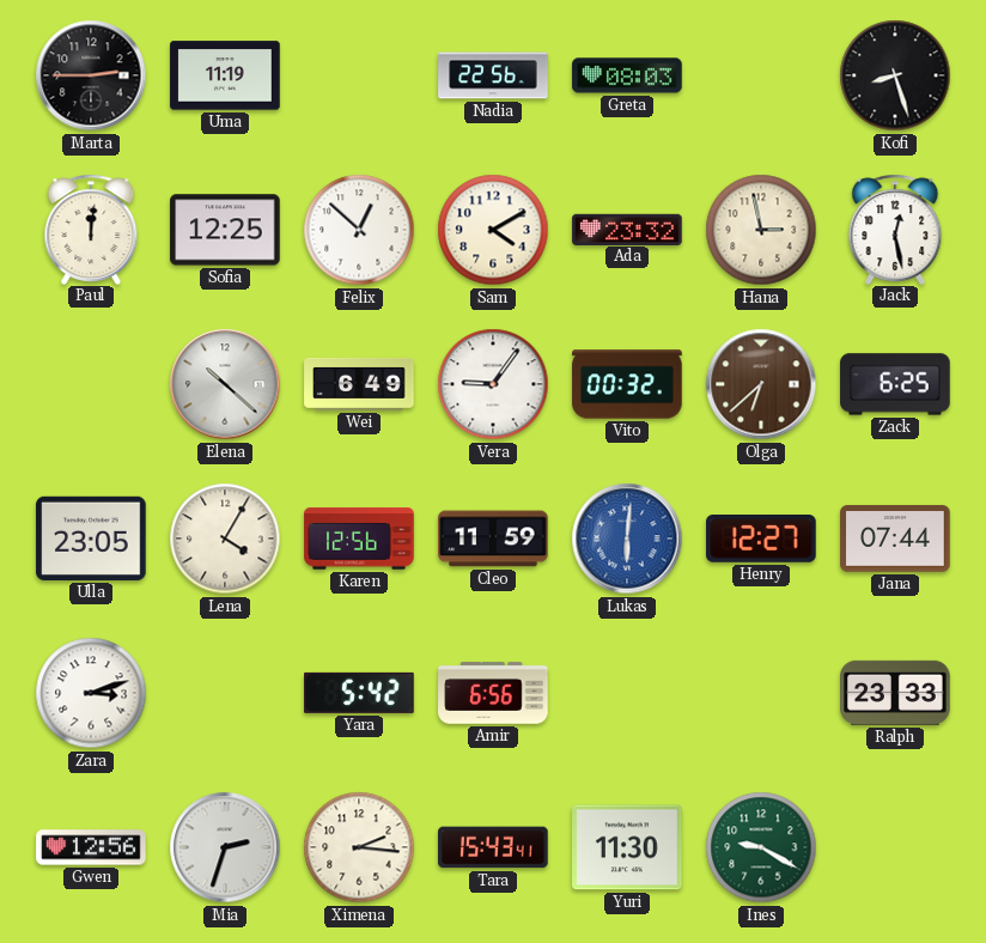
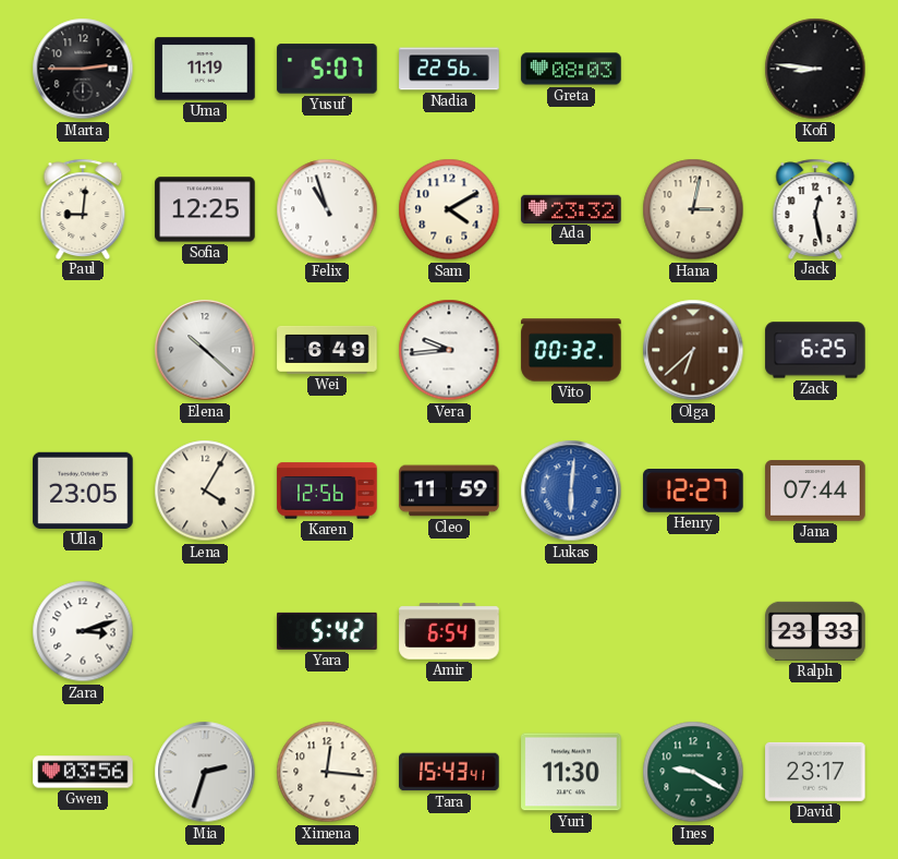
Yusuf: none -> 5:07
Kofi: 8:27 -> 8:46
Paul: 12:01 -> 9:01
Felix: 12:52 -> 10:57
Hana: 2:58 -> 3:02
Vera: 9:06 -> 9:44
Amir: 6:56 -> 6:54
Gwen: 12:56 -> 03:56
Ximena: 2:16 -> 12:16
David: none -> 23:17
